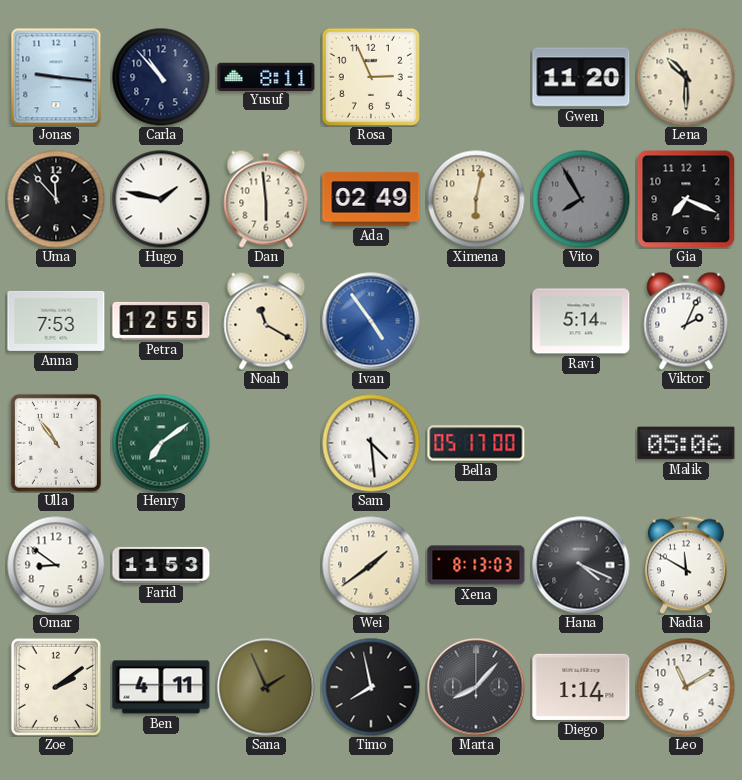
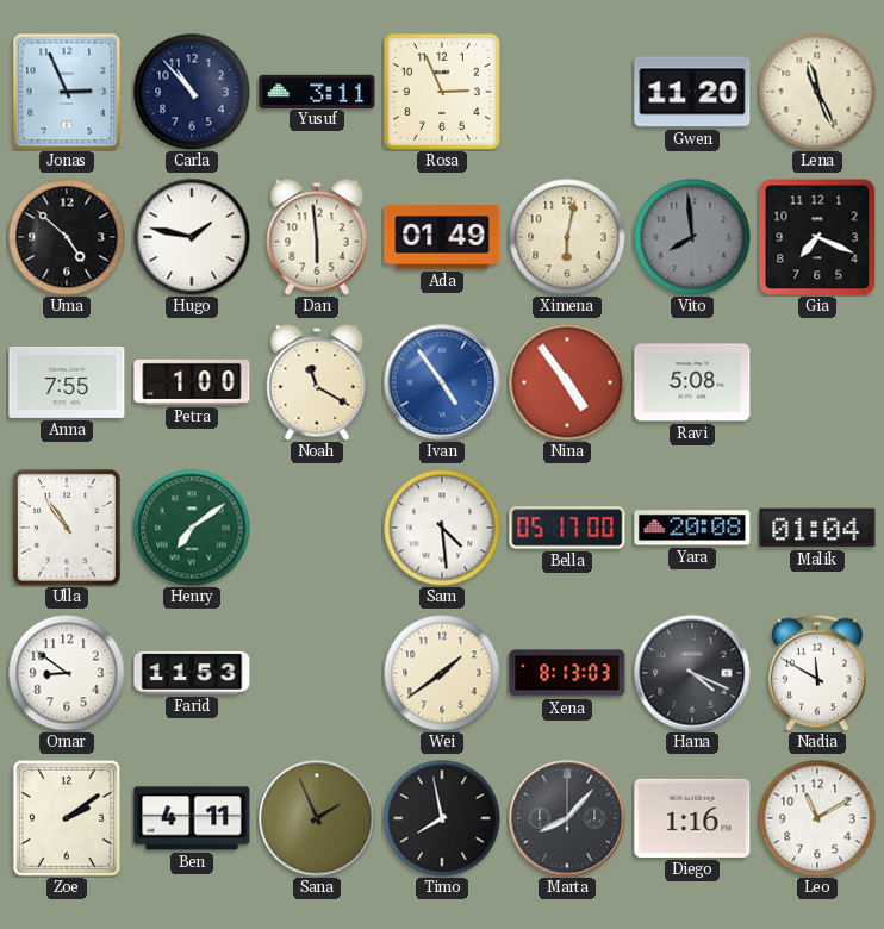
Jonas: 9:16 -> 2:56
Yusuf: 8:11 -> 3:11
Lena: 10:30 -> 11:26
Uma: 11:53 -> 4:52
Ada: 02:49 -> 01:49
Vito: 7:55 -> 7:59
Anna: 7:53 -> 7:55
Petra: 12:55 -> 1:00
Nina: none -> 4:54
Ravi: 5:14 -> 5:08
Viktor: 2:04 -> none
Yara: none -> 20:08
Malik: 05:06 -> 01:04
Diego: 1:14 -> 1:16
